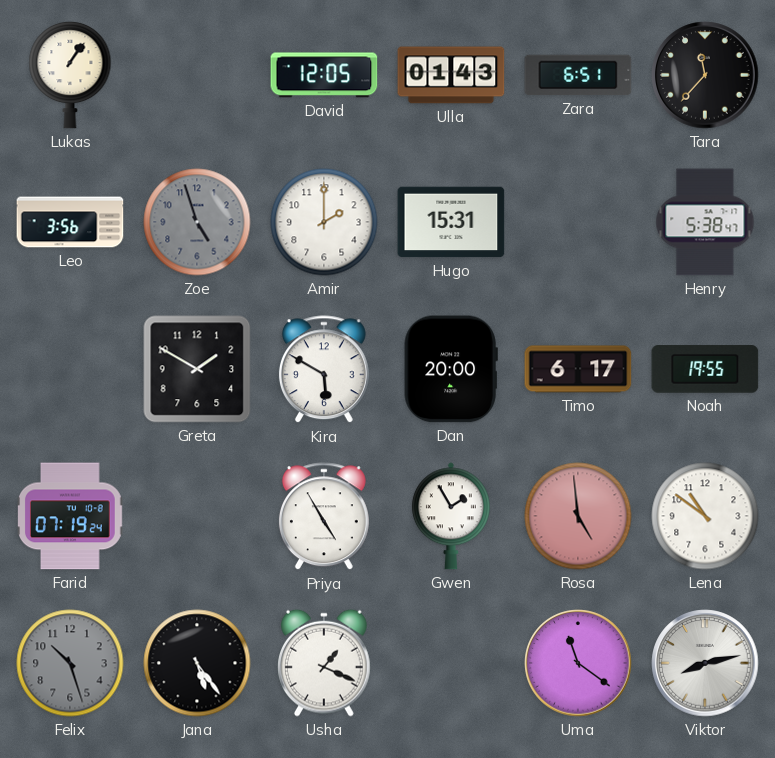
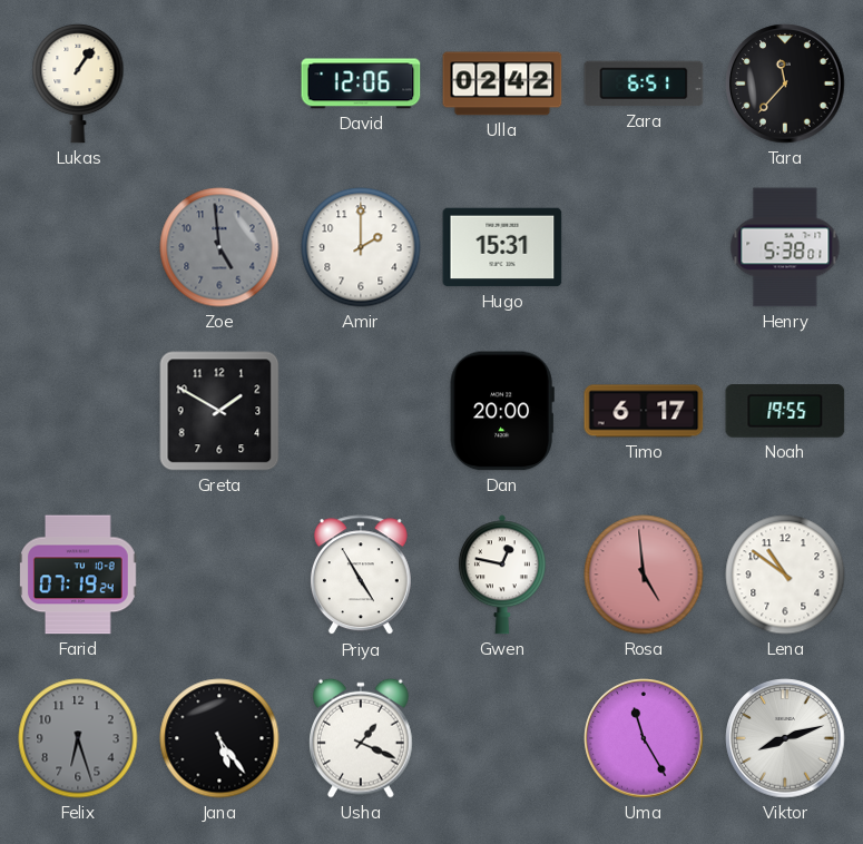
David: 12:05 -> 12:06
Ulla: 01:43 -> 02:42
Leo: 3:56 -> none
Zoe: 4:57 -> 4:59
Henry: 5:38:47 -> 5:38:01
Kira: 5:50 -> none
Gwen: 1:55 -> 12:47
Felix: 10:27 -> 6:27
Uma: 11:21 -> 11:25
Viktor: 8:13 -> 8:12
